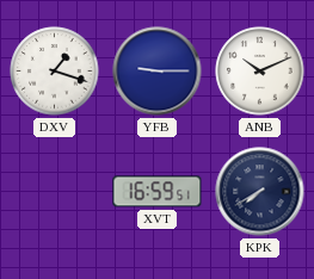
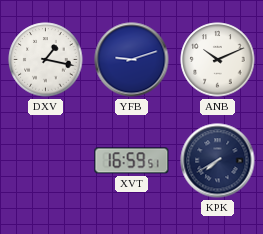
DXV: 1:18 -> 1:17
YFB: 9:15 -> 9:12
